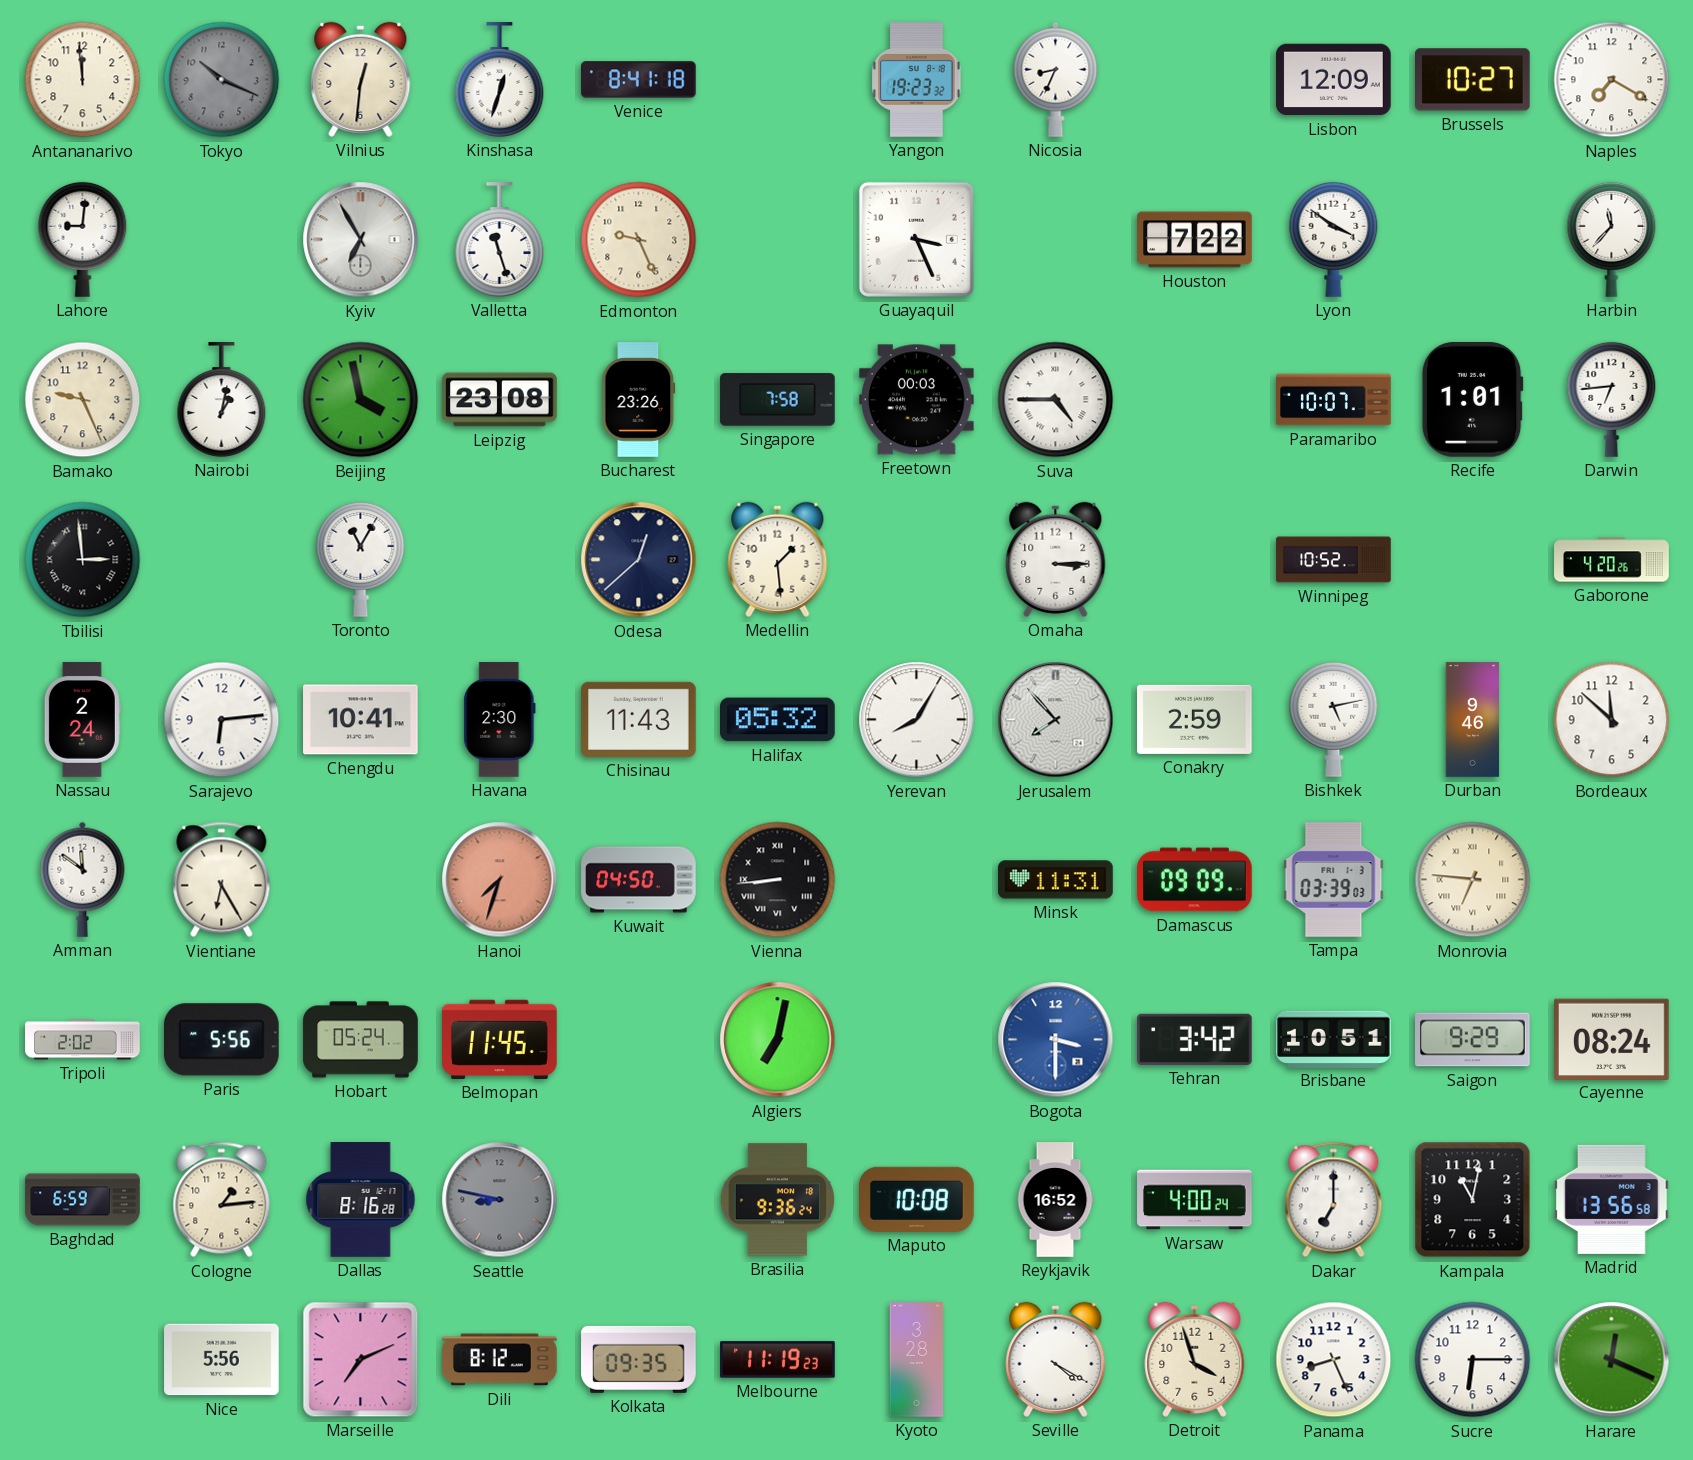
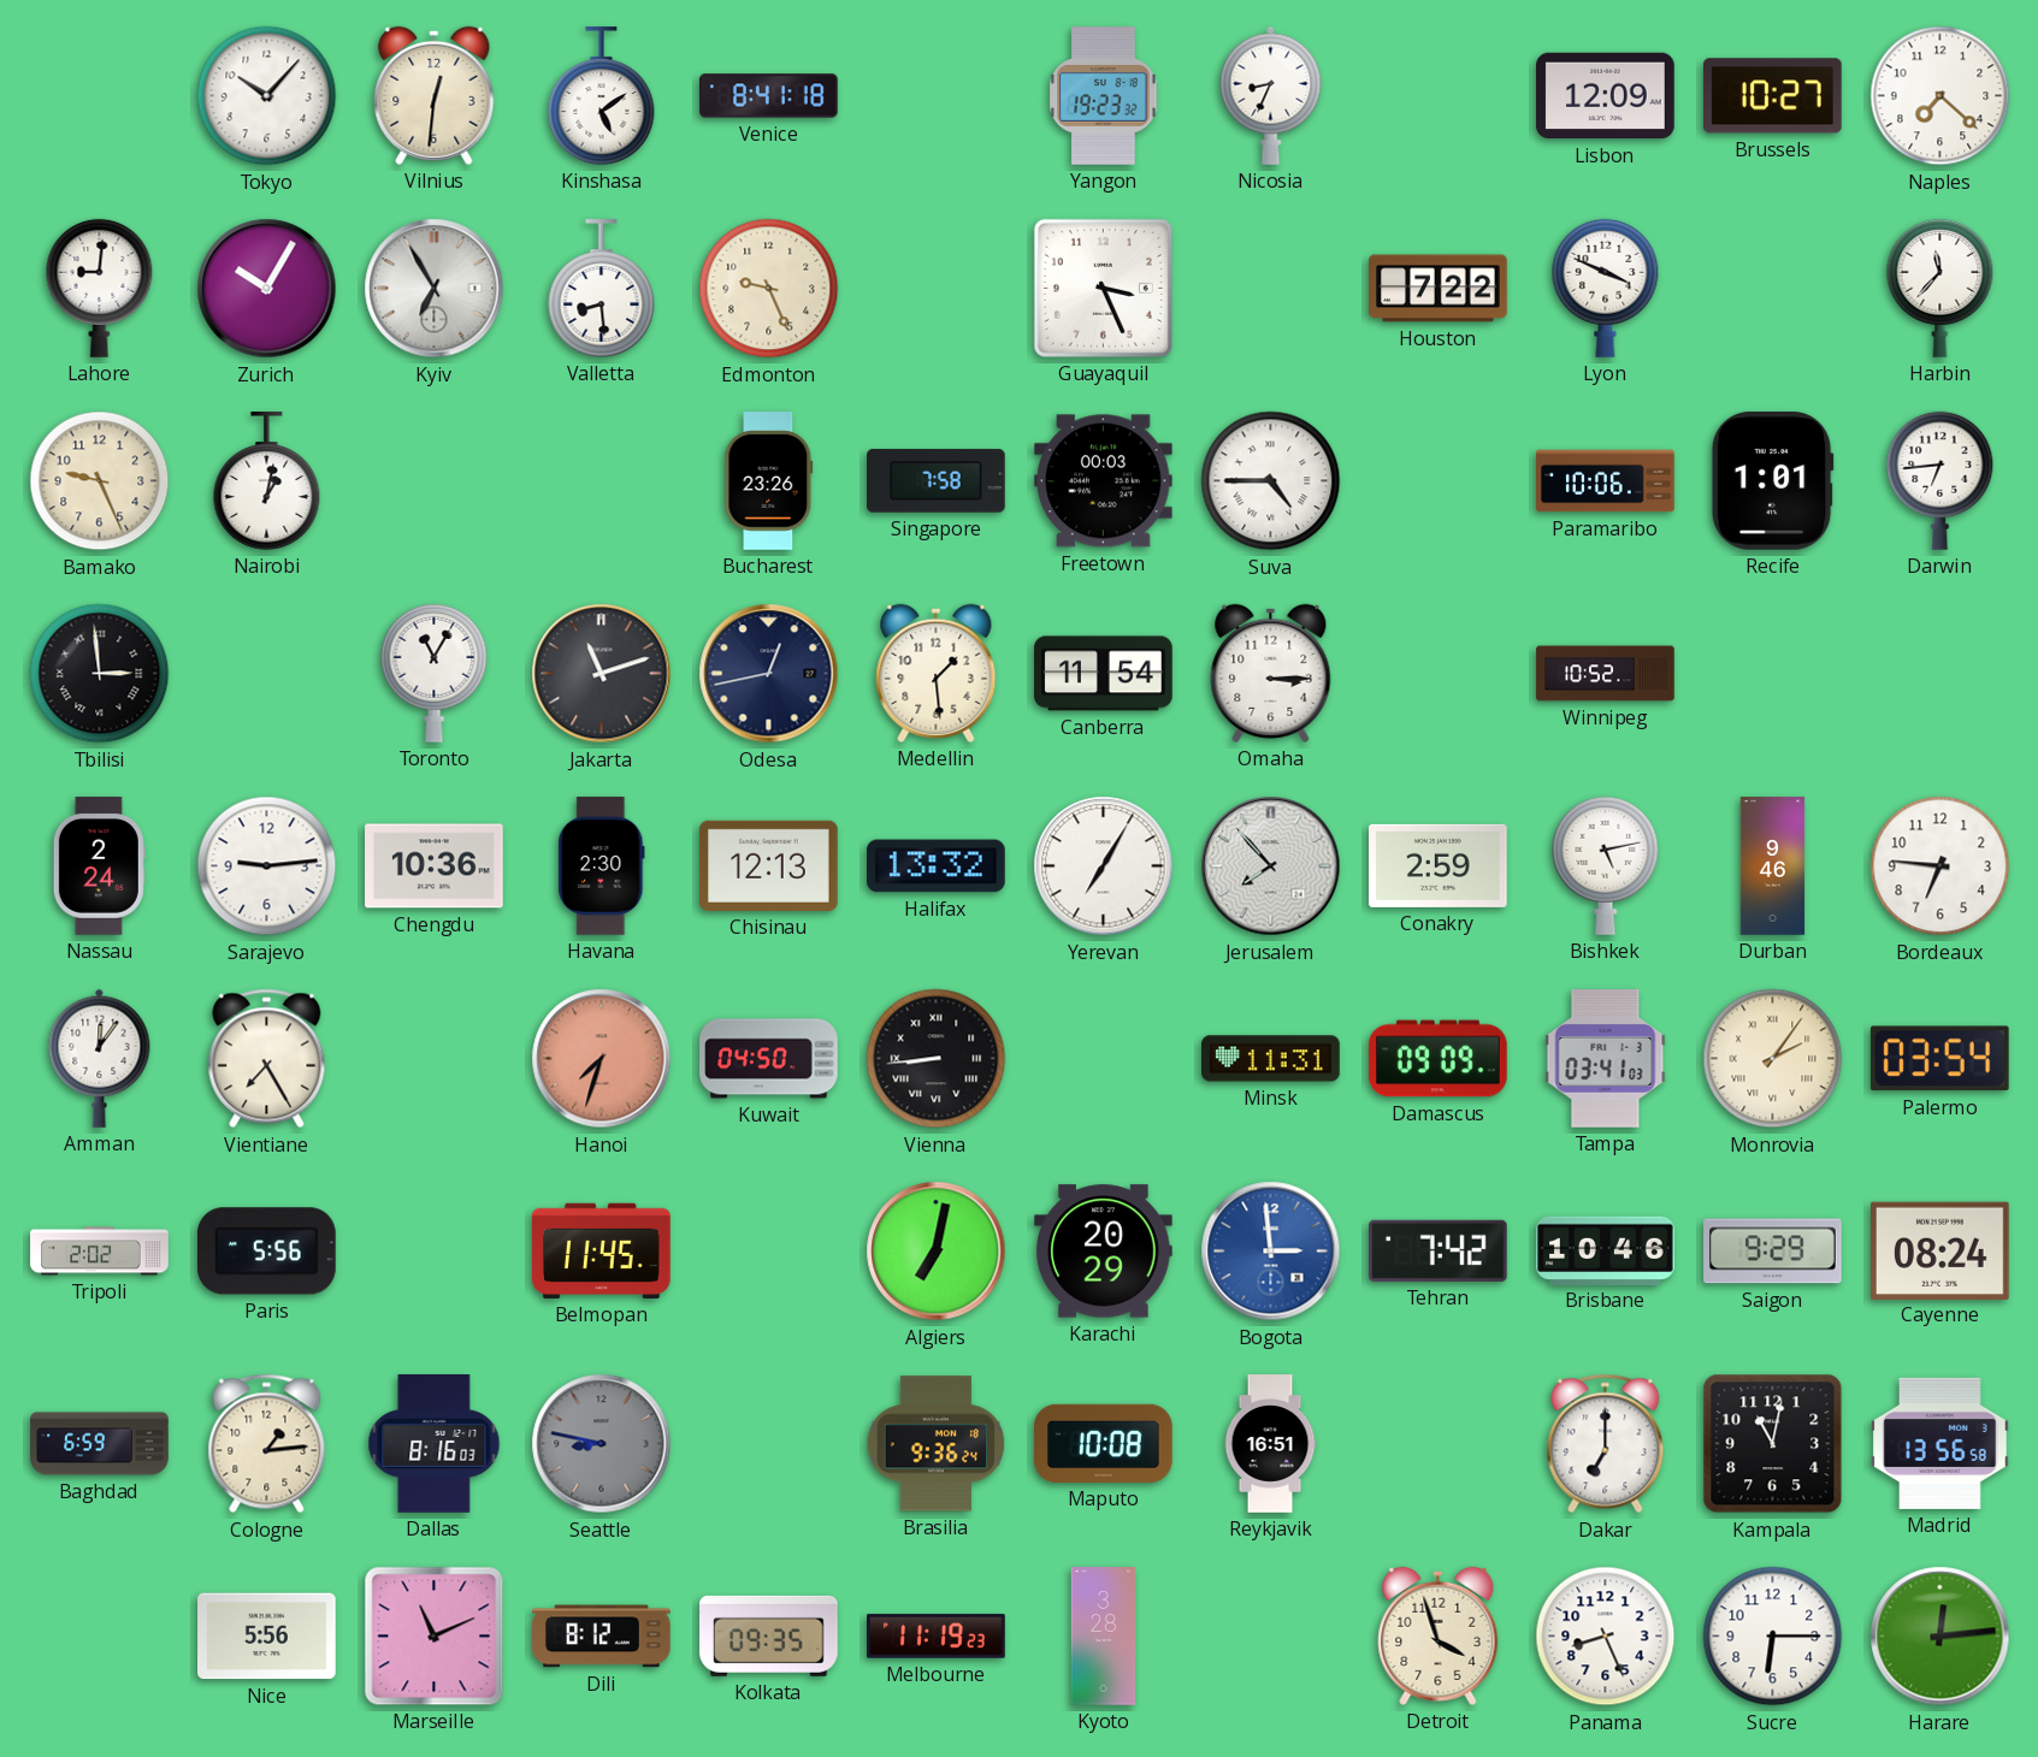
Antananarivo: 11:59 -> none
Tokyo: 10:19 -> 10:07
Tokyo dial: grey -> white
Kinshasa: 12:33 -> 5:09
Naples: 7:20 -> 7:22
Zurich: none -> 10:05
Valletta: 11:27 -> 8:29
Lyon: 3:51 -> 3:49
Beijing: 3:58 -> none
Leipzig: 23:08 -> none
Paramaribo: 10:07 -> 10:06
Jakarta: none -> 11:12
Odesa: 12:38 -> 12:43
Canberra: none -> 11:54
Gaborone: 4:20 -> none
Sarajevo: 6:14 -> 9:14
Chengdu: 10:41 -> 10:36
Chisinau: 11:43 -> 12:13
Halifax: 05:32 -> 13:32
Yerevan: 8:05 -> 7:05
Bordeaux: 11:52 -> 6:46
Amman: 11:51 -> 12:06
Vientiane: 6:25 -> 7:25
Tampa: 03:39 -> 03:41
Monrovia: 6:46 -> 2:06
Palermo: none -> 03:54
Hobart: 05:24 -> none
Karachi: none -> 20:29
Bogota: 3:30 -> 2:59
Tehran: 3:42 -> 7:42
Brisbane: 10:51 -> 10:46
Dallas: 8:16:28 -> 8:16:03
Reykjavik: 16:52 -> 16:51
Warsaw: 4:00 -> none
Marseille: 7:11 -> 11:11
Seville: 4:20 -> none
Harare: 12:19 -> 12:14
